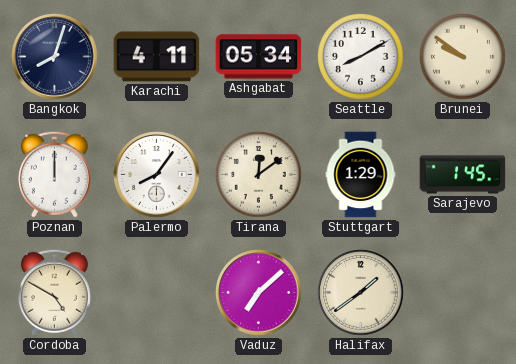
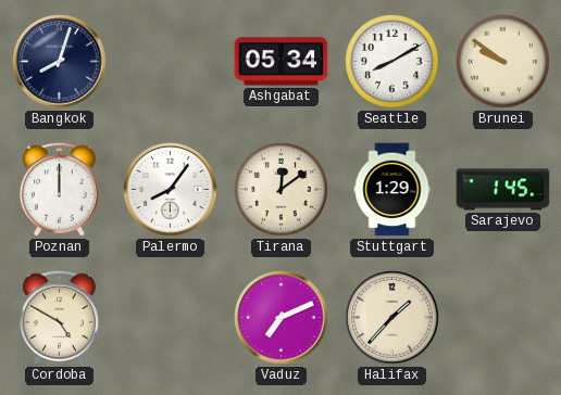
Karachi: 4:11 -> none
Vaduz: 7:08 -> 7:11
Halifax: 1:39 -> 1:37
